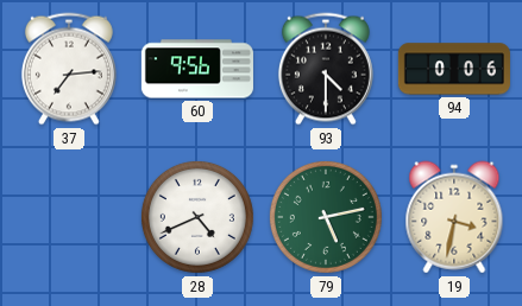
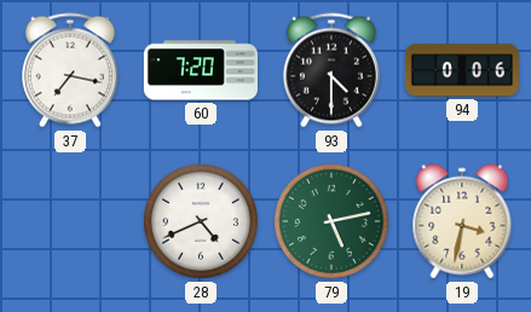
37: 7:14 -> 7:17
60: 9:56 -> 7:20
